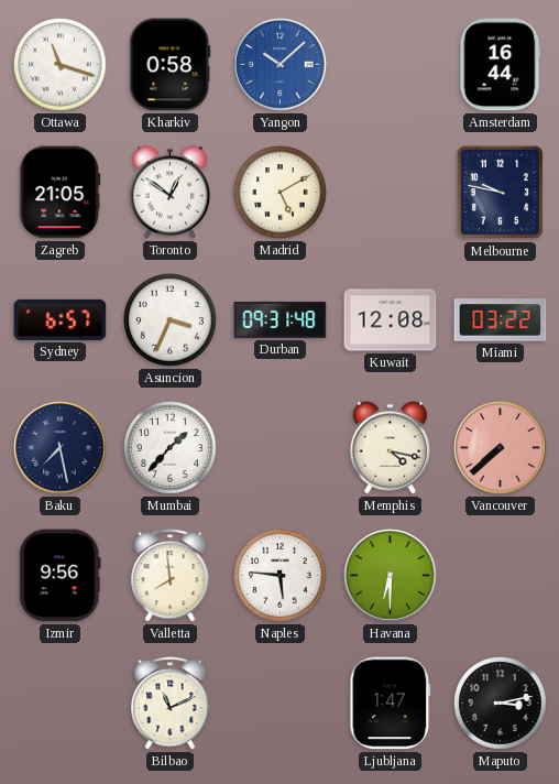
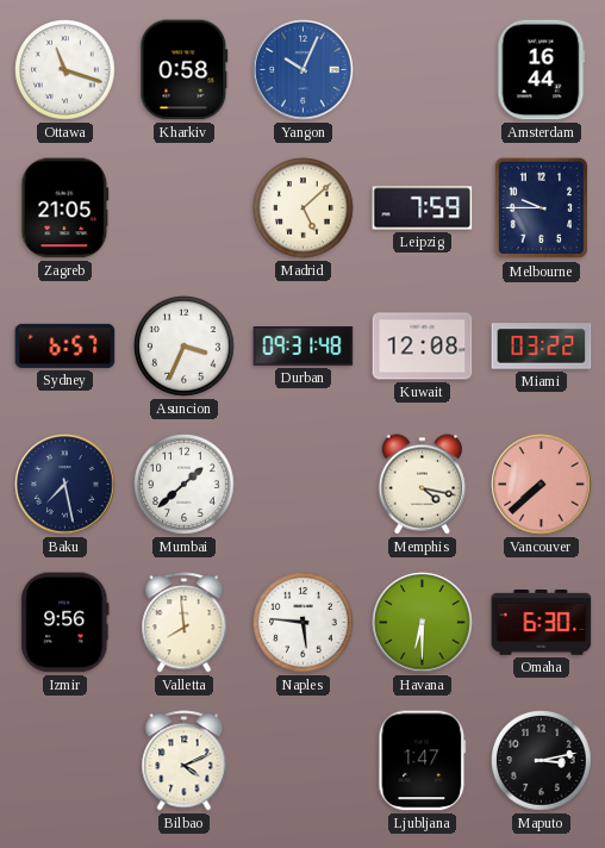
Yangon: 10:08 -> 10:04
Toronto: 12:51 -> none
Madrid: 5:10 -> 5:08
Leipzig: none -> 7:59
Melbourne: 9:47 -> 9:45
Mumbai: 1:37 -> 1:38
Omaha: none -> 6:30
Bilbao: 11:11 -> 4:11
